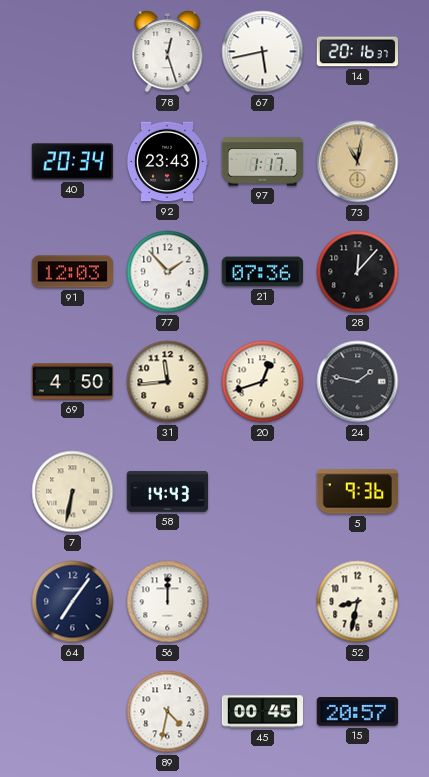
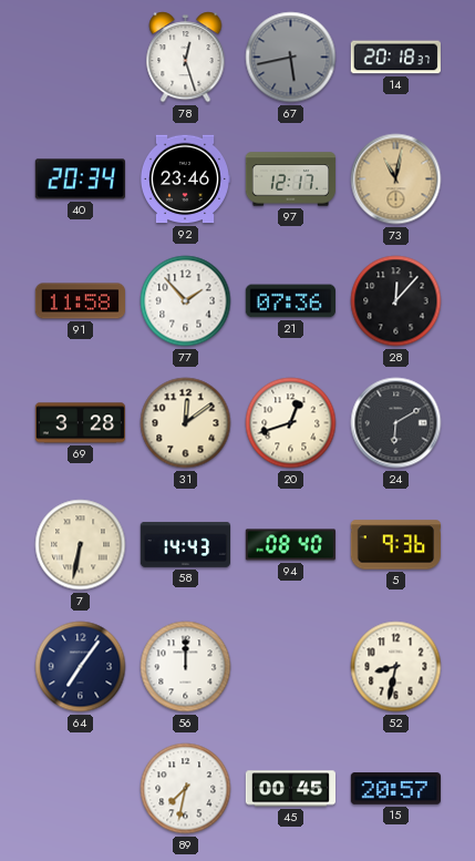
67 dial: white -> grey
14: 20:16 -> 20:18
92: 23:43 -> 23:46
97: 1:17 -> 12:17
91: 12:03 -> 11:58
69: 4:50 -> 3:28
31: 11:44 -> 12:09
24: 1:47 -> 6:10
94: none -> 08:40
89: 4:32 -> 7:32
